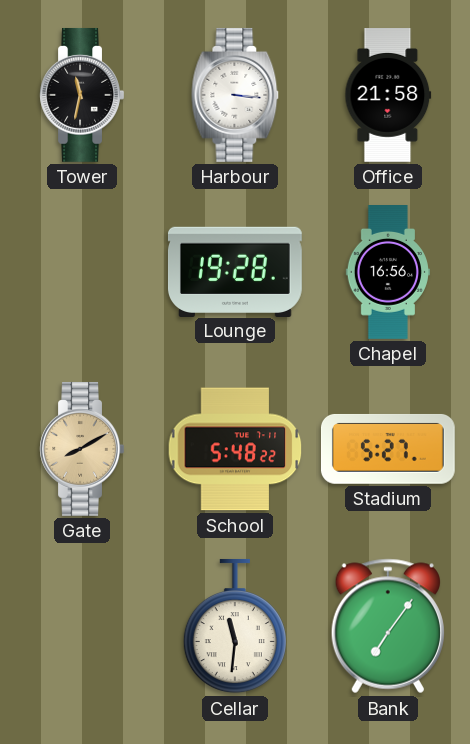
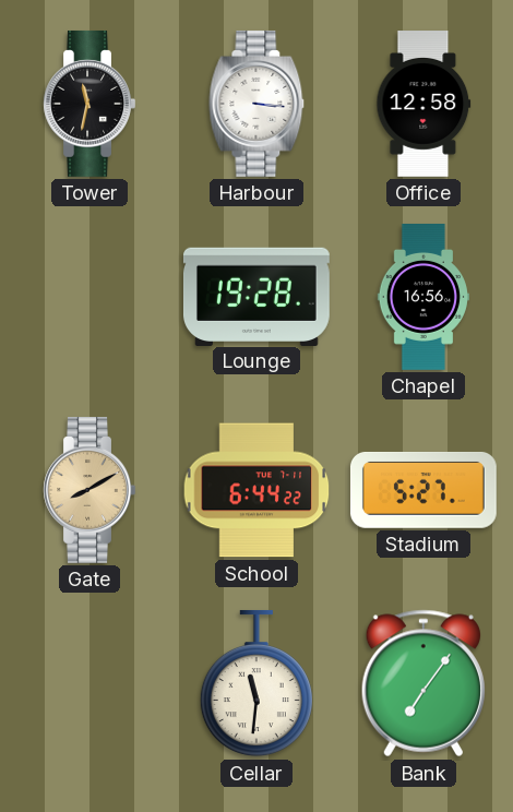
Office: 21:58 -> 12:58
School: 5:48 -> 6:44
